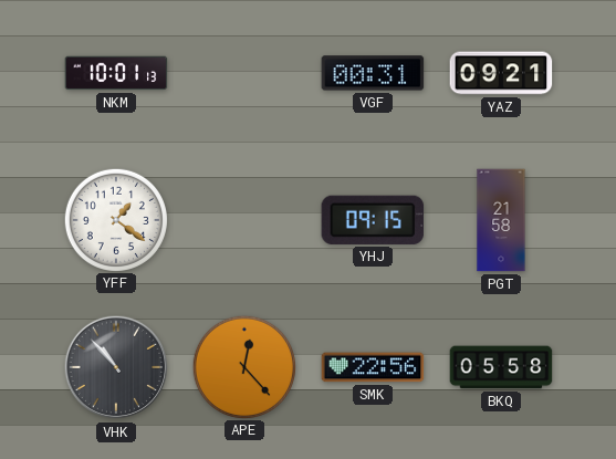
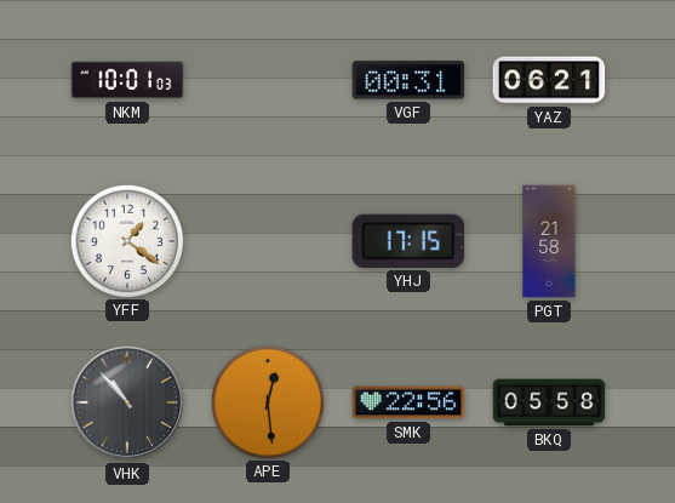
NKM: 10:01:13 -> 10:01:03
YAZ: 09:21 -> 06:21
YHJ: 09:15 -> 17:15
APE: 12:23 -> 12:29
